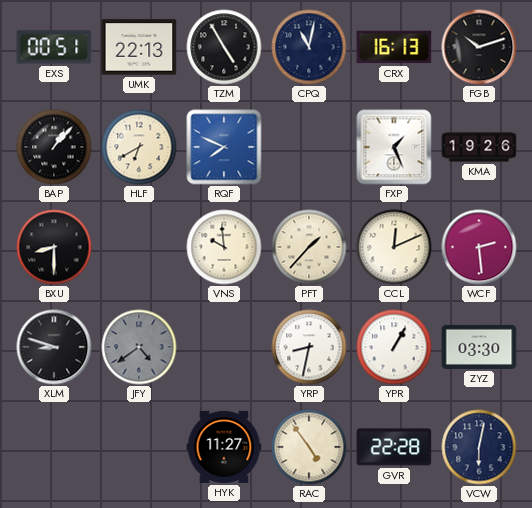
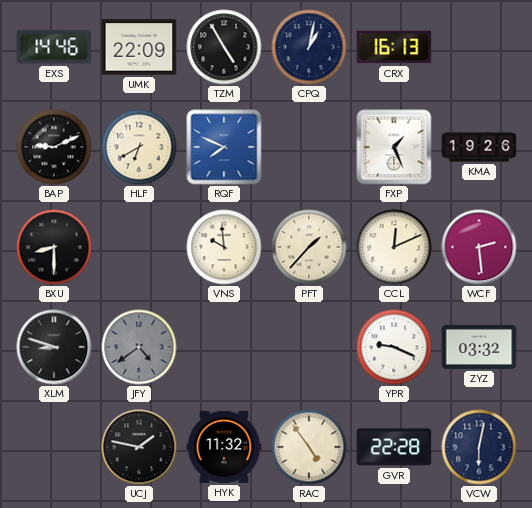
EXS: 00:51 -> 14:46
UMK: 22:13 -> 22:09
CPQ: 11:02 -> 1:02
FGB: 10:12 -> none
BAP: 1:07 -> 9:11
YRP: 8:32 -> none
YPR: 1:05 -> 9:19
ZYZ: 03:30 -> 03:32
UCJ: none -> 1:47
HYK: 11:27 -> 11:32
